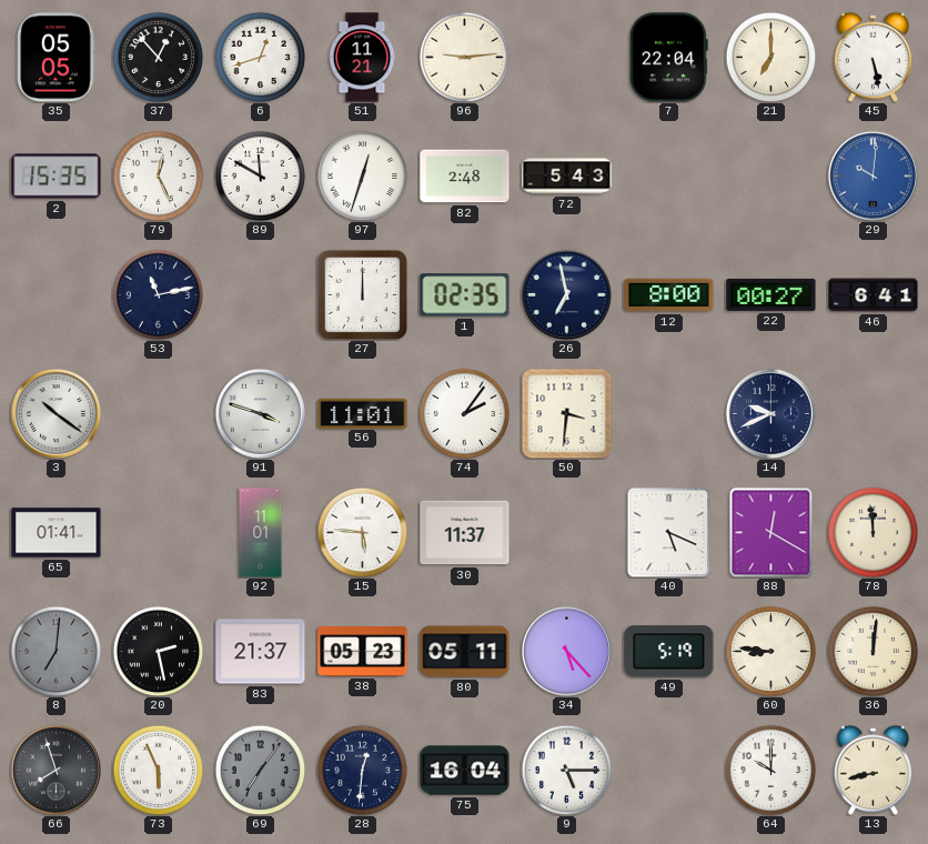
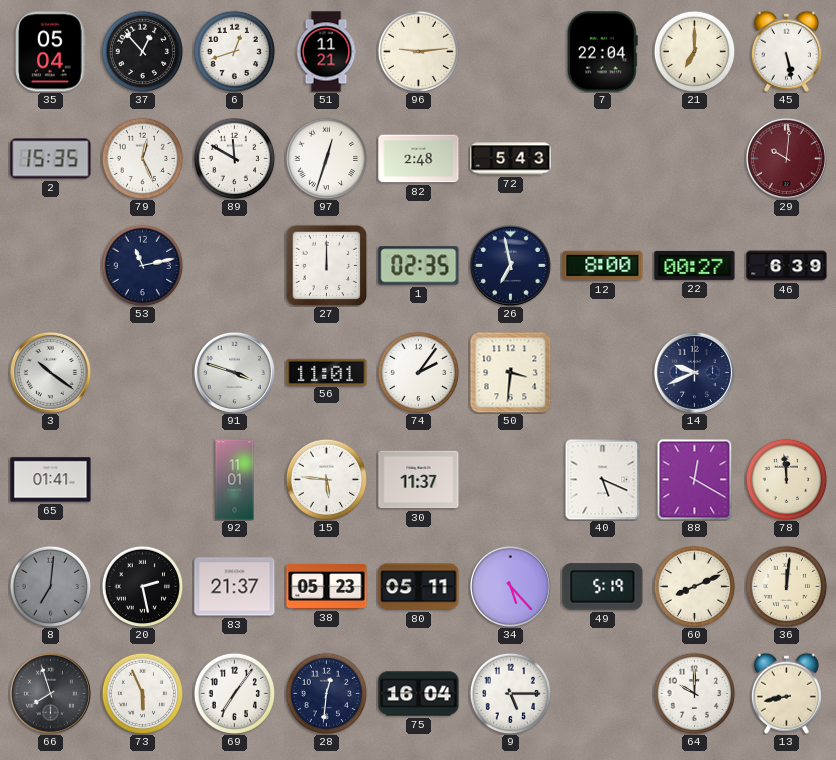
35: 05:05 -> 05:04
29 dial: blue -> burgundy
46: 6:41 -> 6:39
60: 8:46 -> 8:11
69 dial: grey -> white
